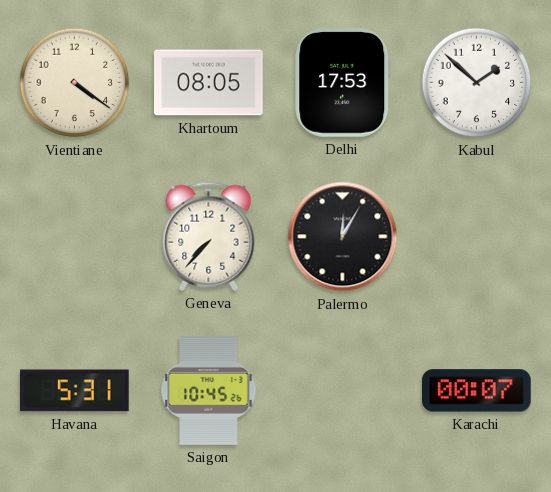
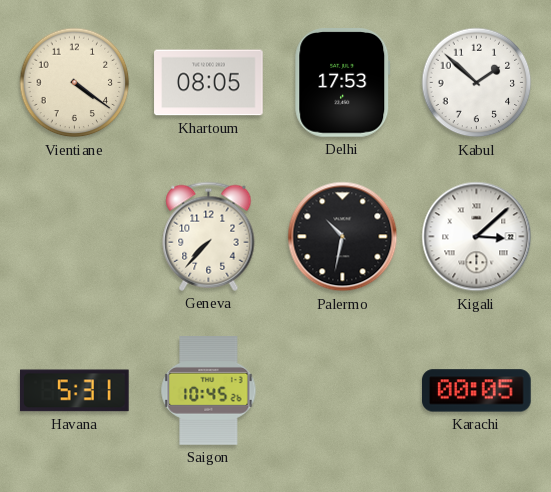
Palermo: 12:05 -> 10:32
Kigali: none -> 3:08
Karachi: 00:07 -> 00:05
